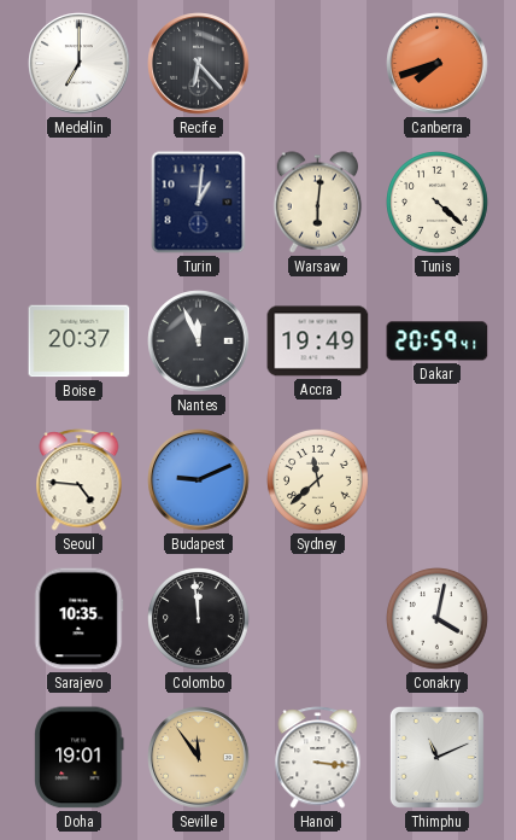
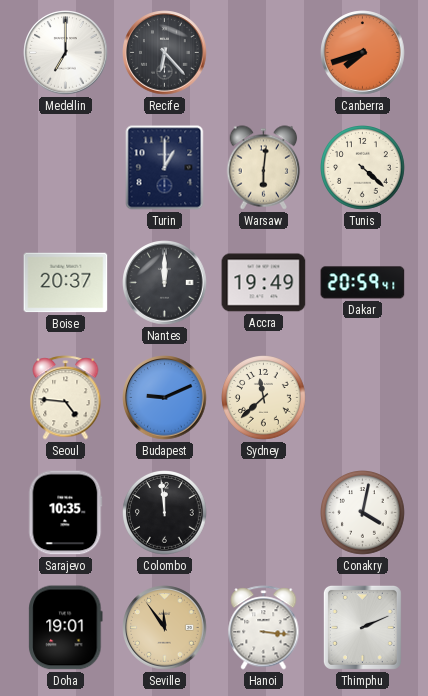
Turin: 1:01 -> 1:00
Nantes: 11:56 -> 12:00
Thimphu: 11:11 -> 2:11
